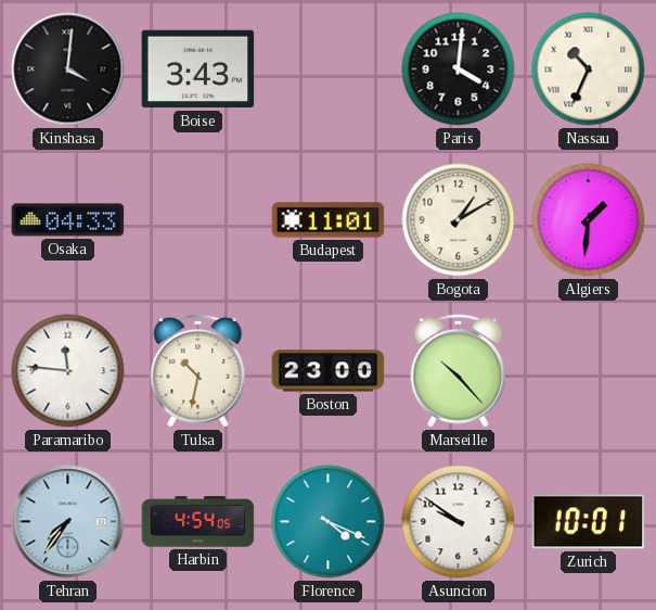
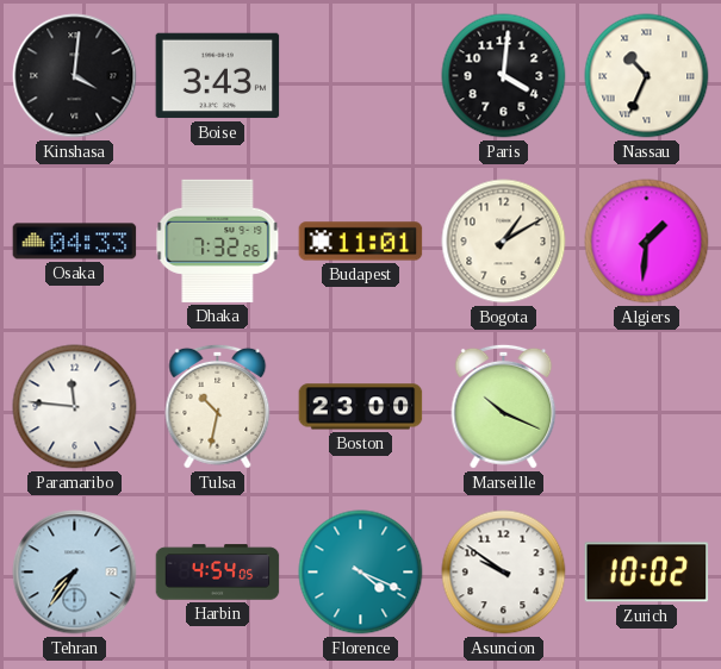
Dhaka: none -> 7:32
Marseille: 10:23 -> 10:19
Zurich: 10:01 -> 10:02
